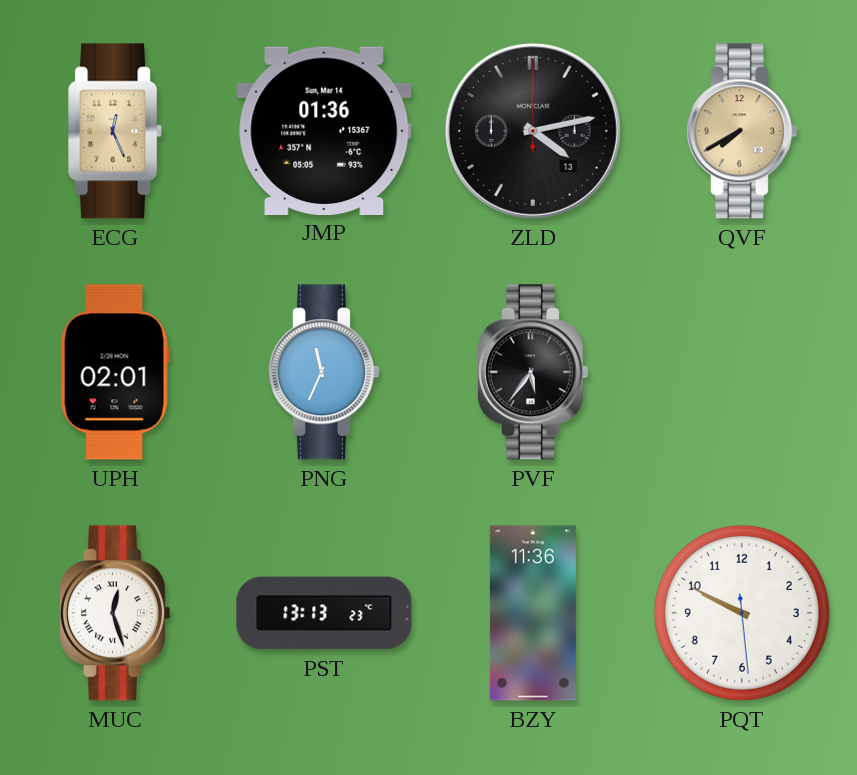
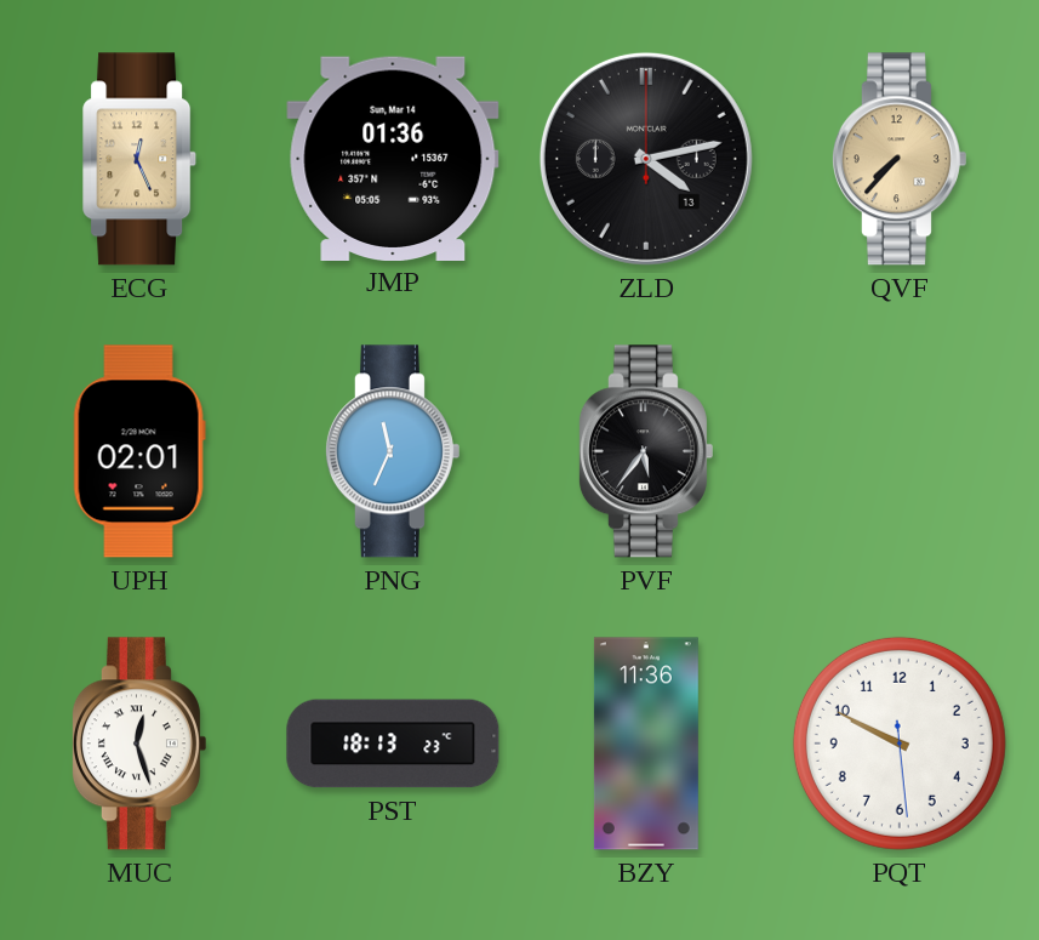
QVF: 7:40 -> 7:37
PST: 13:13 -> 18:13
